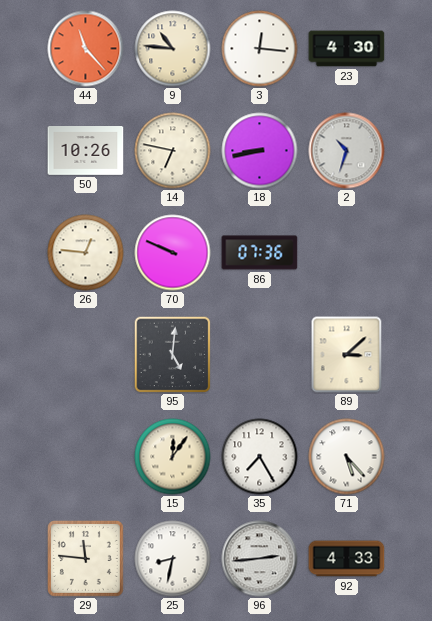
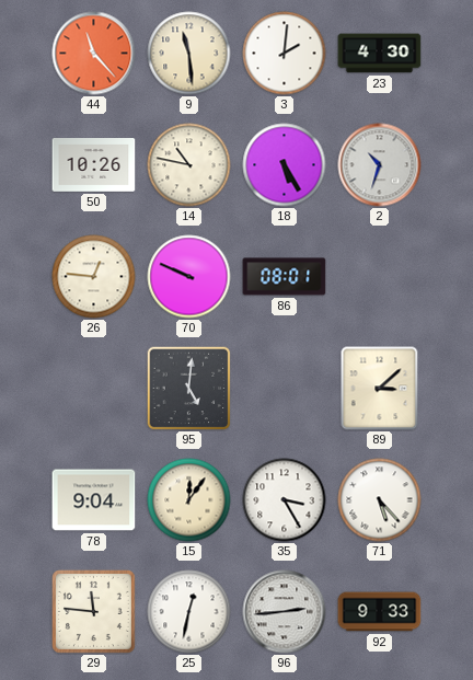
9: 10:46 -> 11:29
3: 12:16 -> 2:01
14: 6:47 -> 10:47
18: 8:43 -> 5:25
86: 07:36 -> 08:01
78: none -> 9:04
35: 7:25 -> 3:25
25: 8:32 -> 12:32
92: 4:33 -> 9:33
